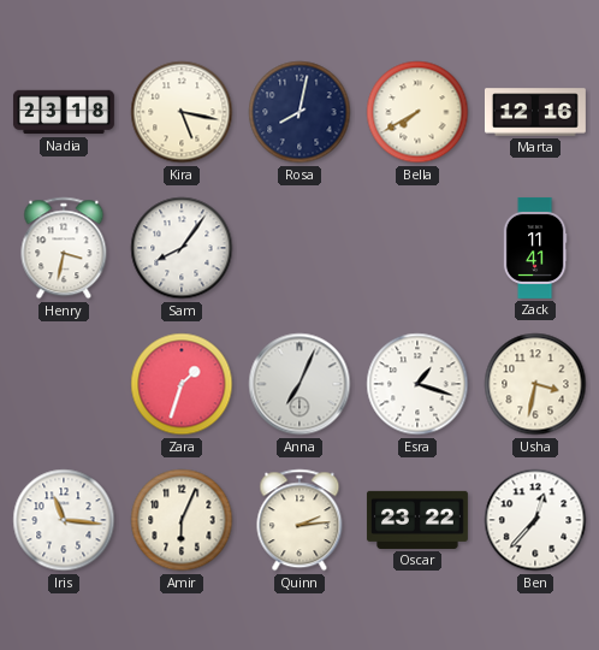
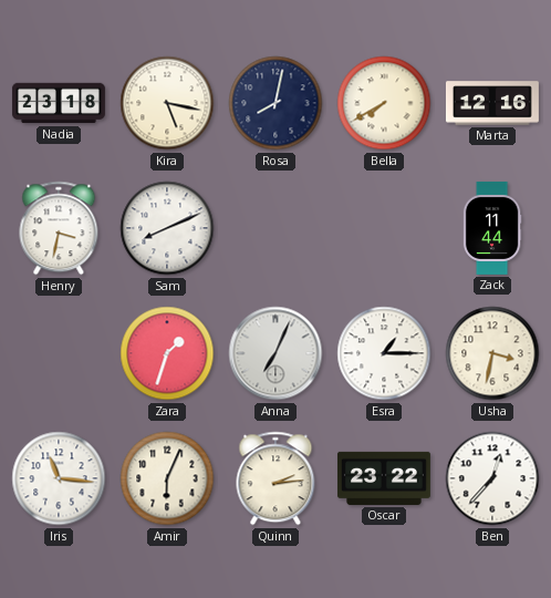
Sam: 8:06 -> 8:11
Zack: 11:41 -> 11:44
Esra: 1:18 -> 1:15
